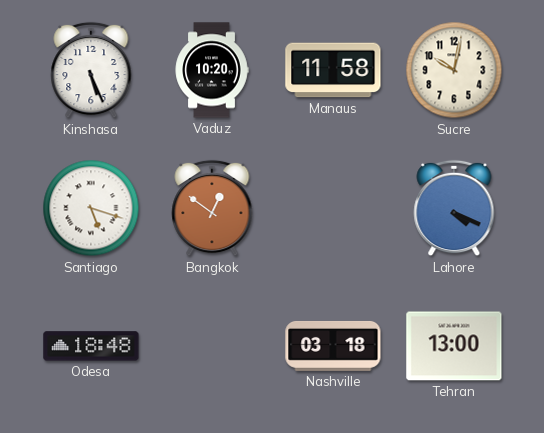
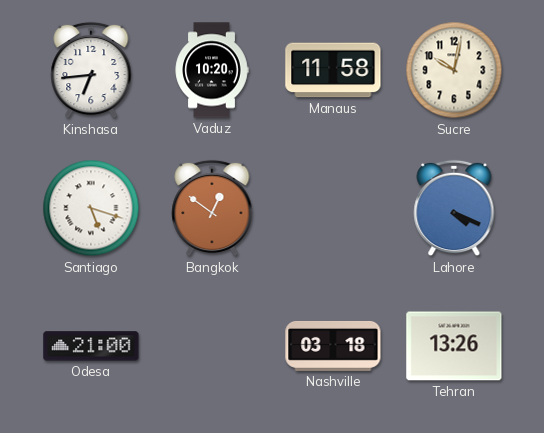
Kinshasa: 5:26 -> 6:44
Odesa: 18:48 -> 21:00
Tehran: 13:00 -> 13:26
